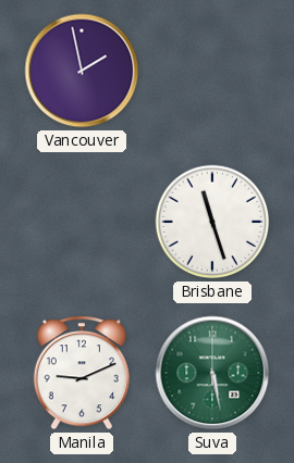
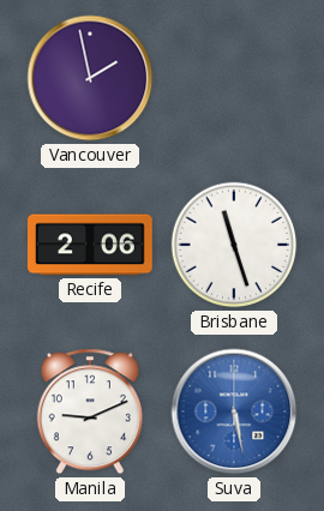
Recife: none -> 2:06
Suva dial: green -> blue
